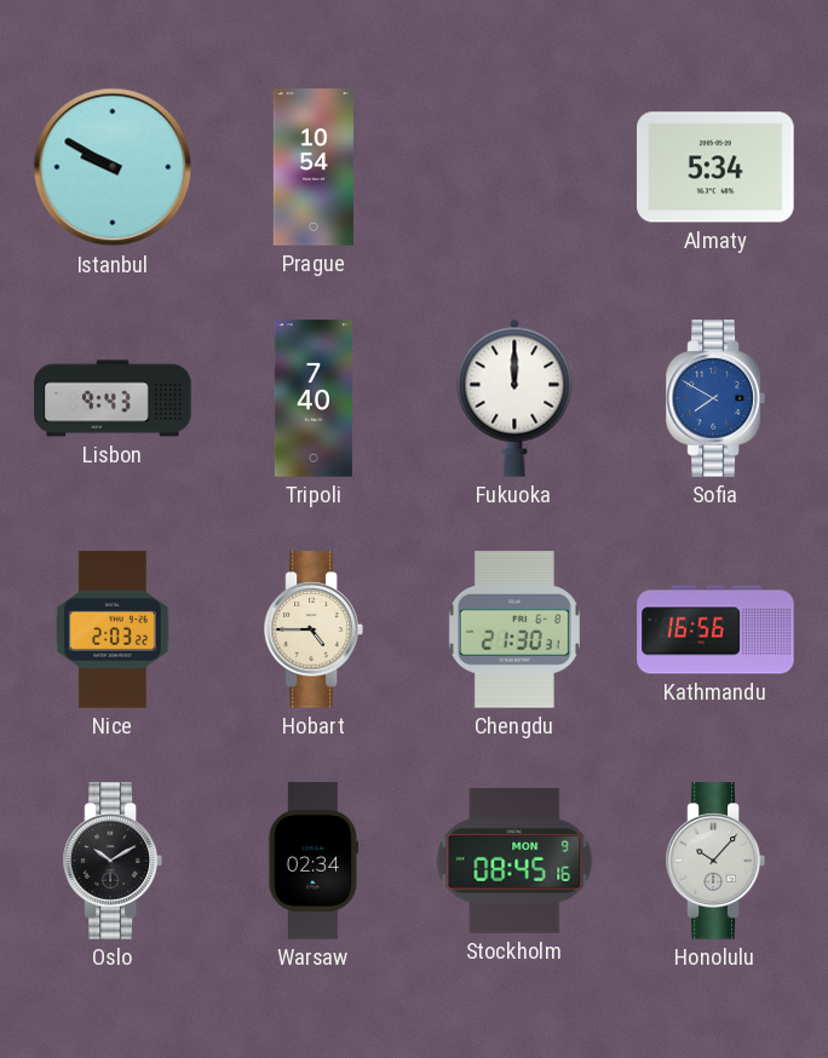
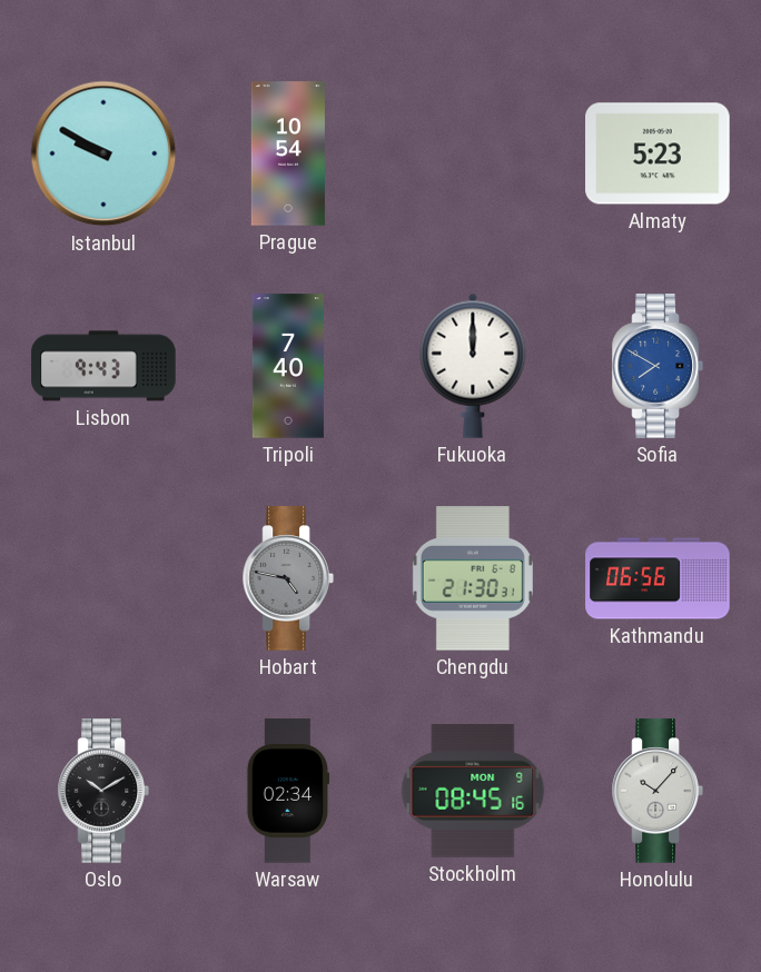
Almaty: 5:34 -> 5:23
Nice: 2:03 -> none
Hobart: 4:45 -> 4:47
Hobart dial: cream -> grey
Kathmandu: 16:56 -> 06:56
